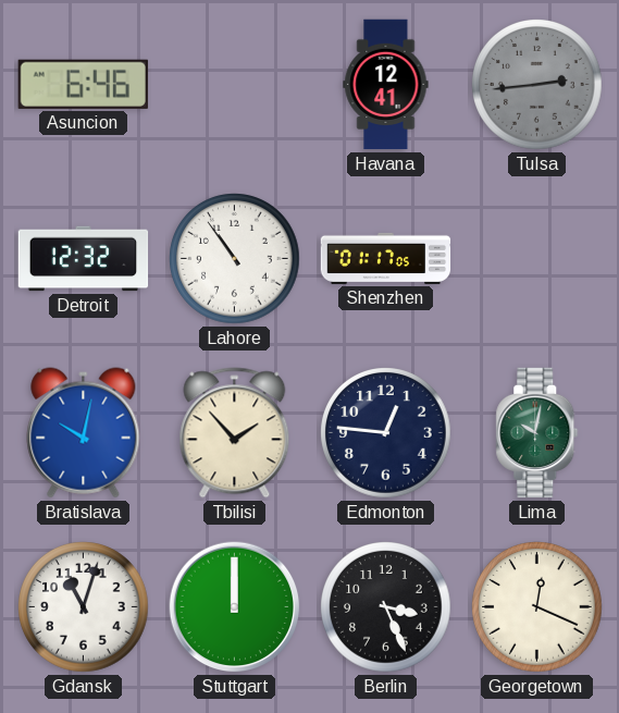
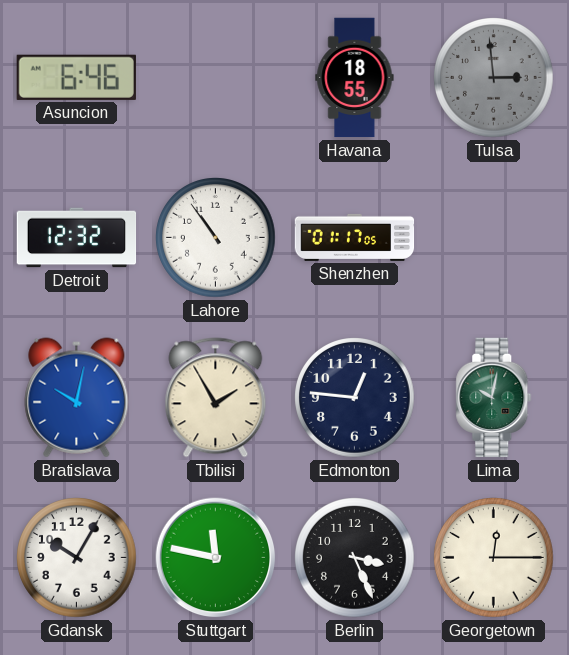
Havana: 12:41 -> 18:55
Tulsa: 2:44 -> 2:59
Tbilisi: 1:53 -> 1:55
Gdansk: 11:03 -> 10:05
Stuttgart: 12:00 -> 11:47
Georgetown: 12:19 -> 12:15
